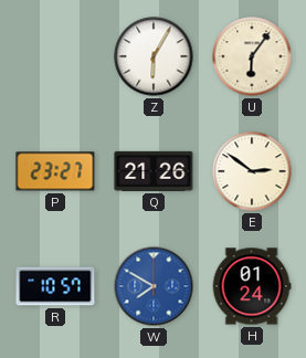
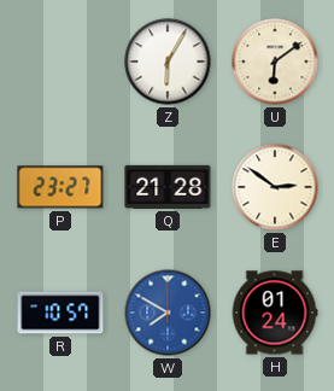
U: 6:06 -> 6:09
Q: 21:26 -> 21:28
